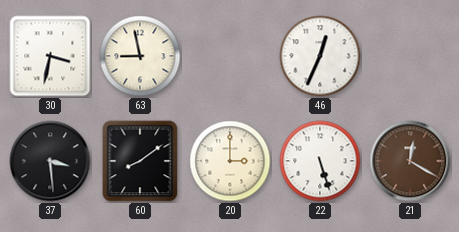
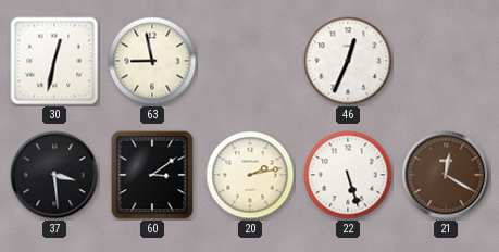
30: 3:32 -> 12:32
60: 8:09 -> 3:09
20: 3:00 -> 2:13
